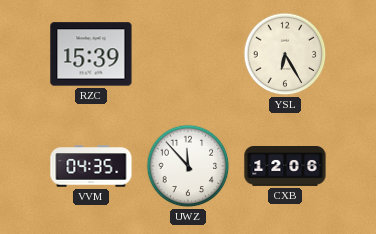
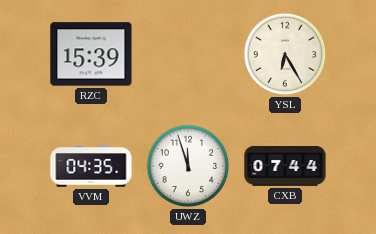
UWZ: 11:53 -> 11:57
CXB: 12:06 -> 07:44
